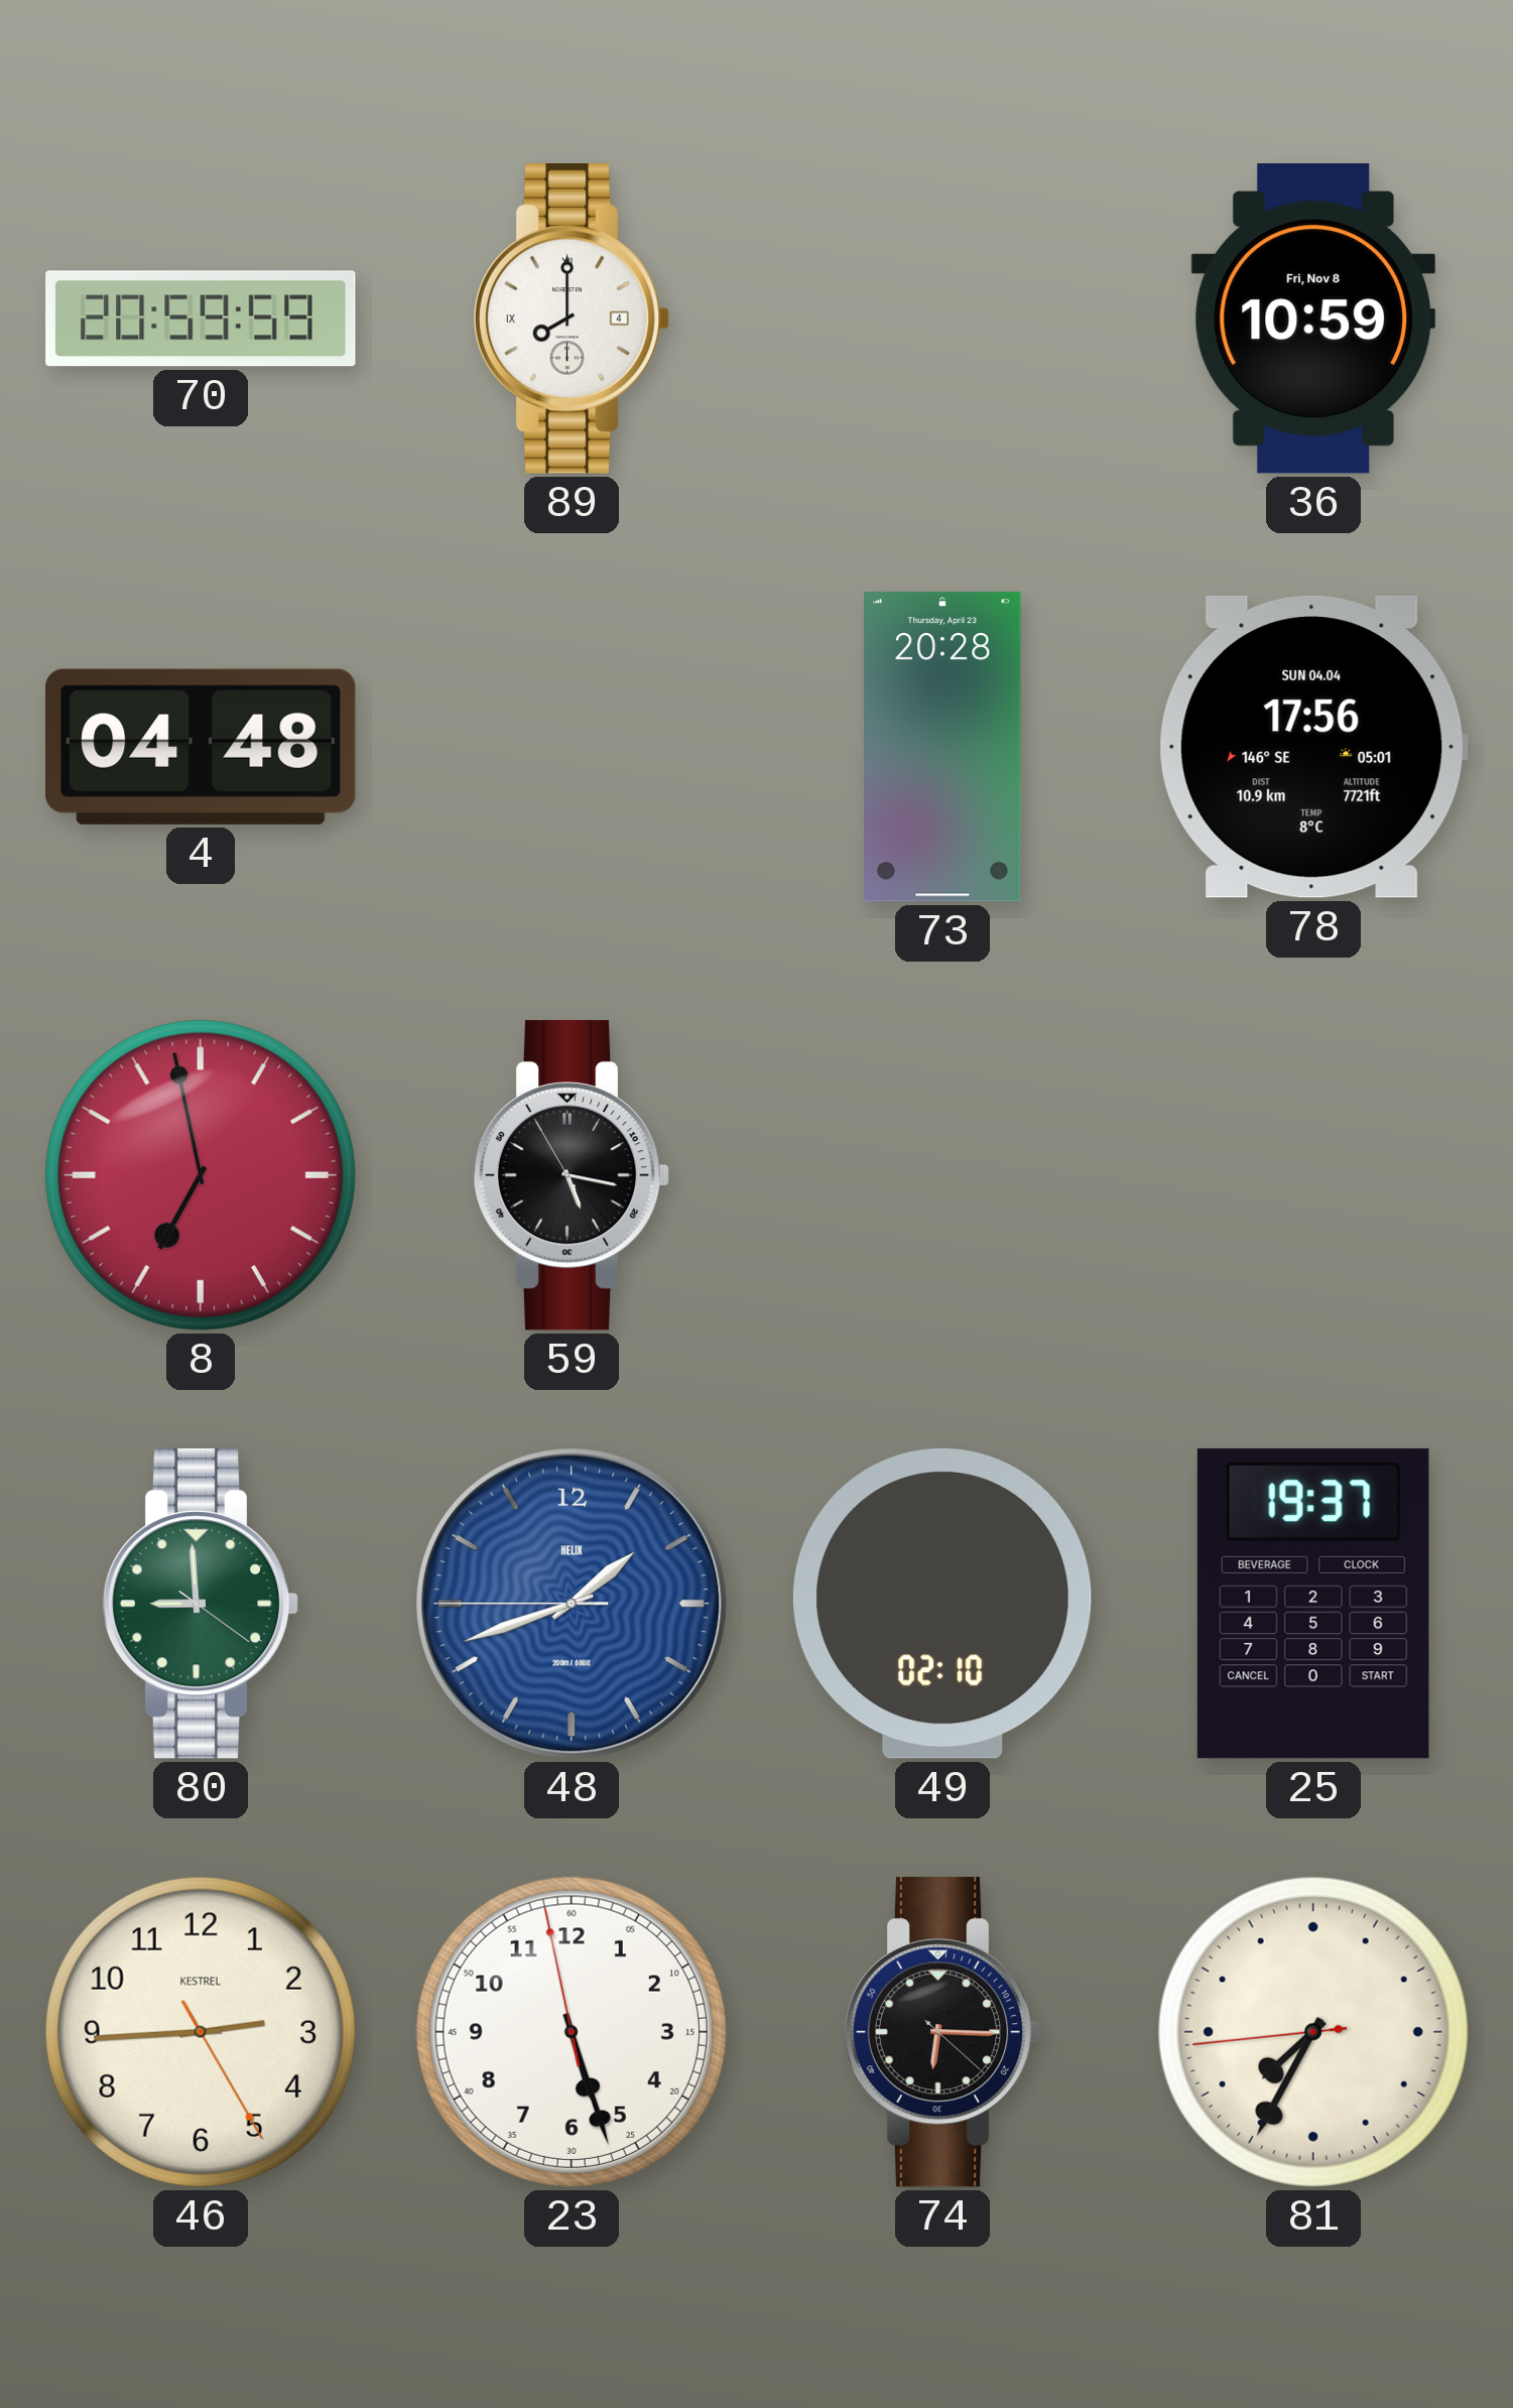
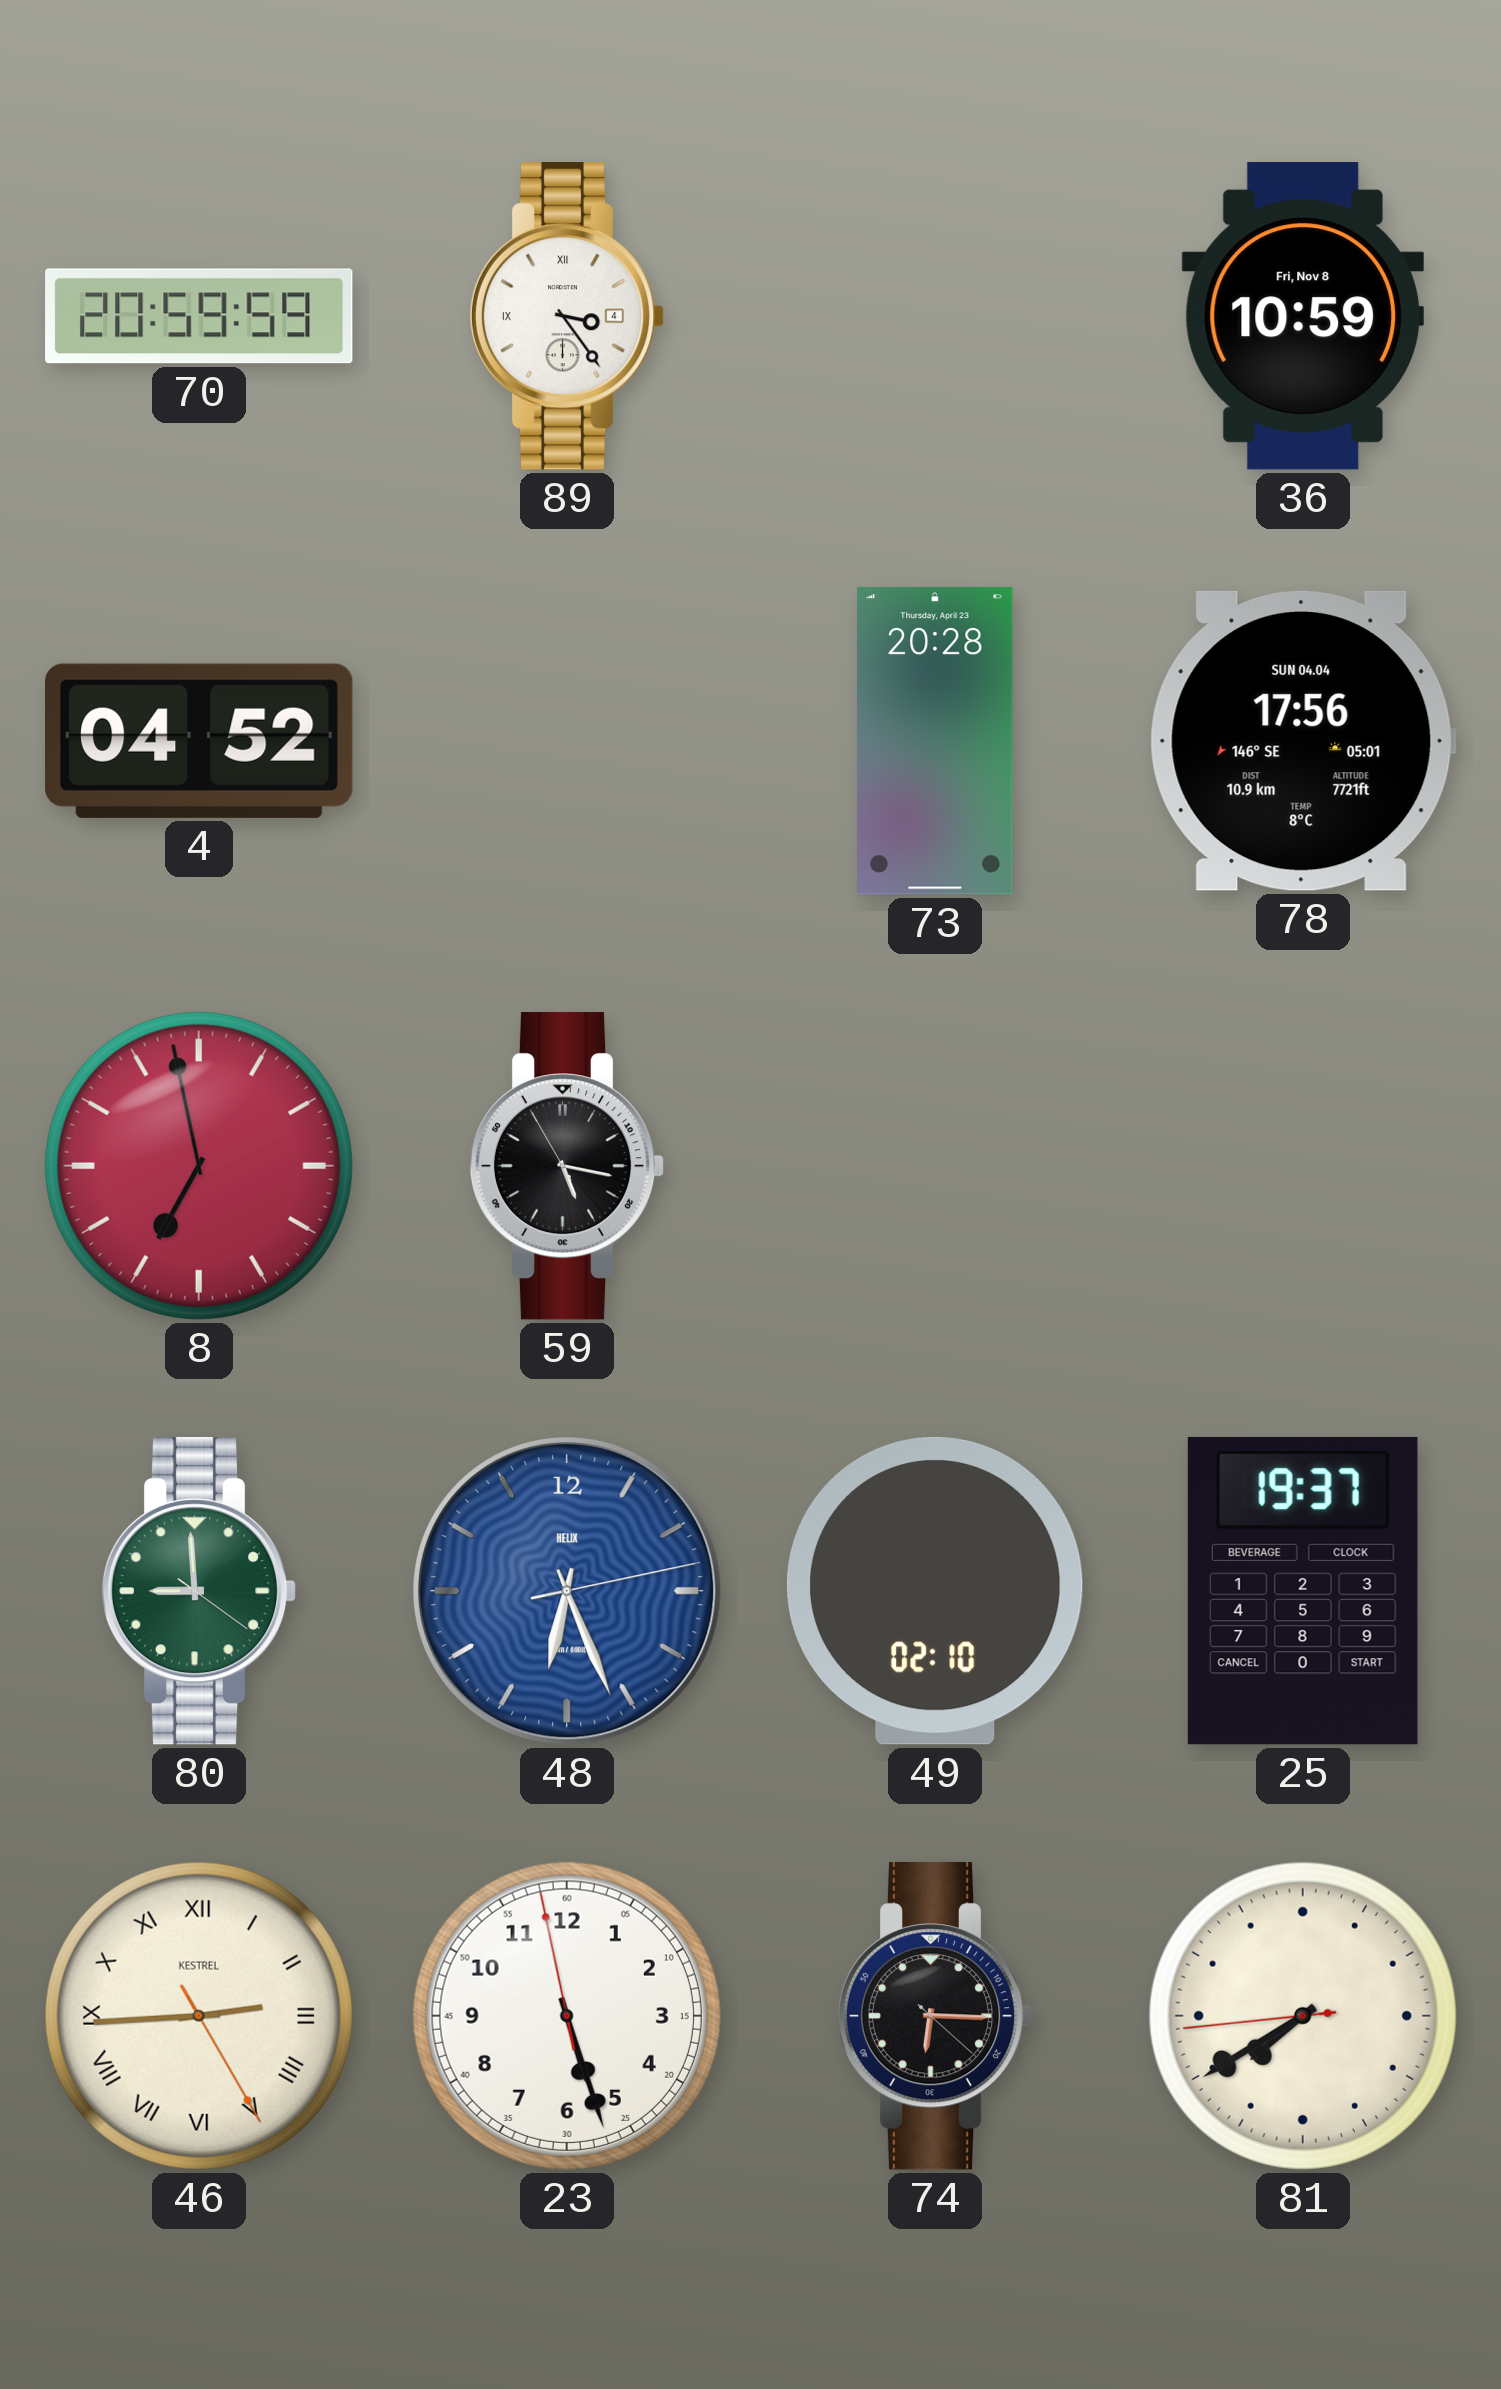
89: 8:00 -> 3:24
4: 04:48 -> 04:52
48: 1:41 -> 6:26
46 numerals: Arabic -> Roman
81: 7:34 -> 7:39
